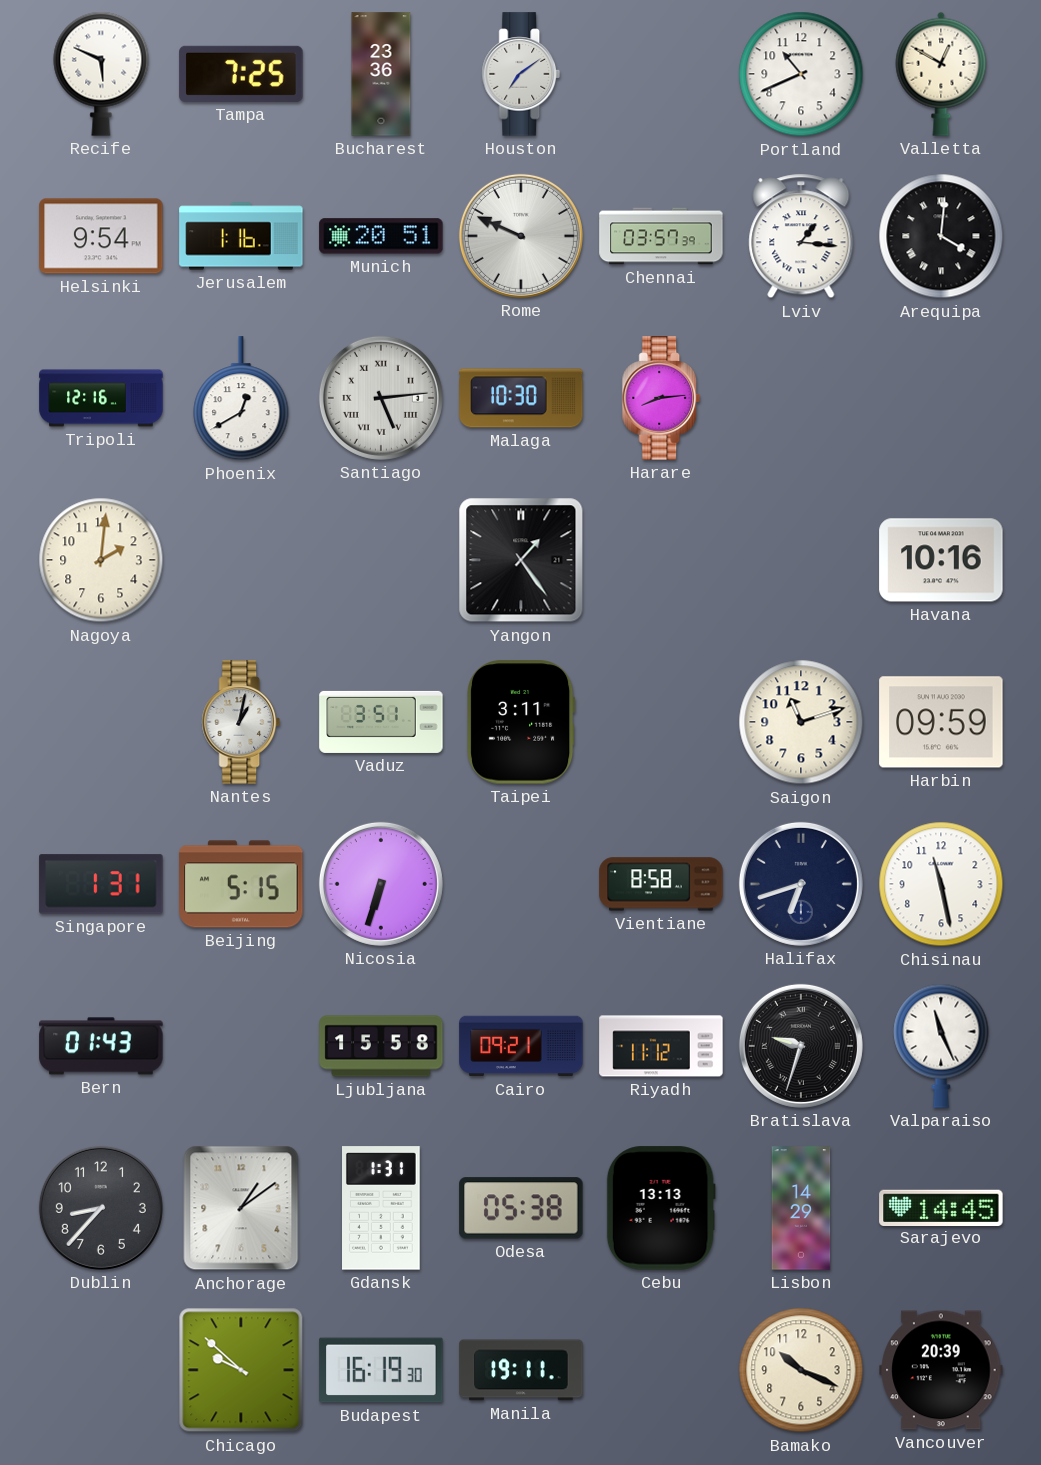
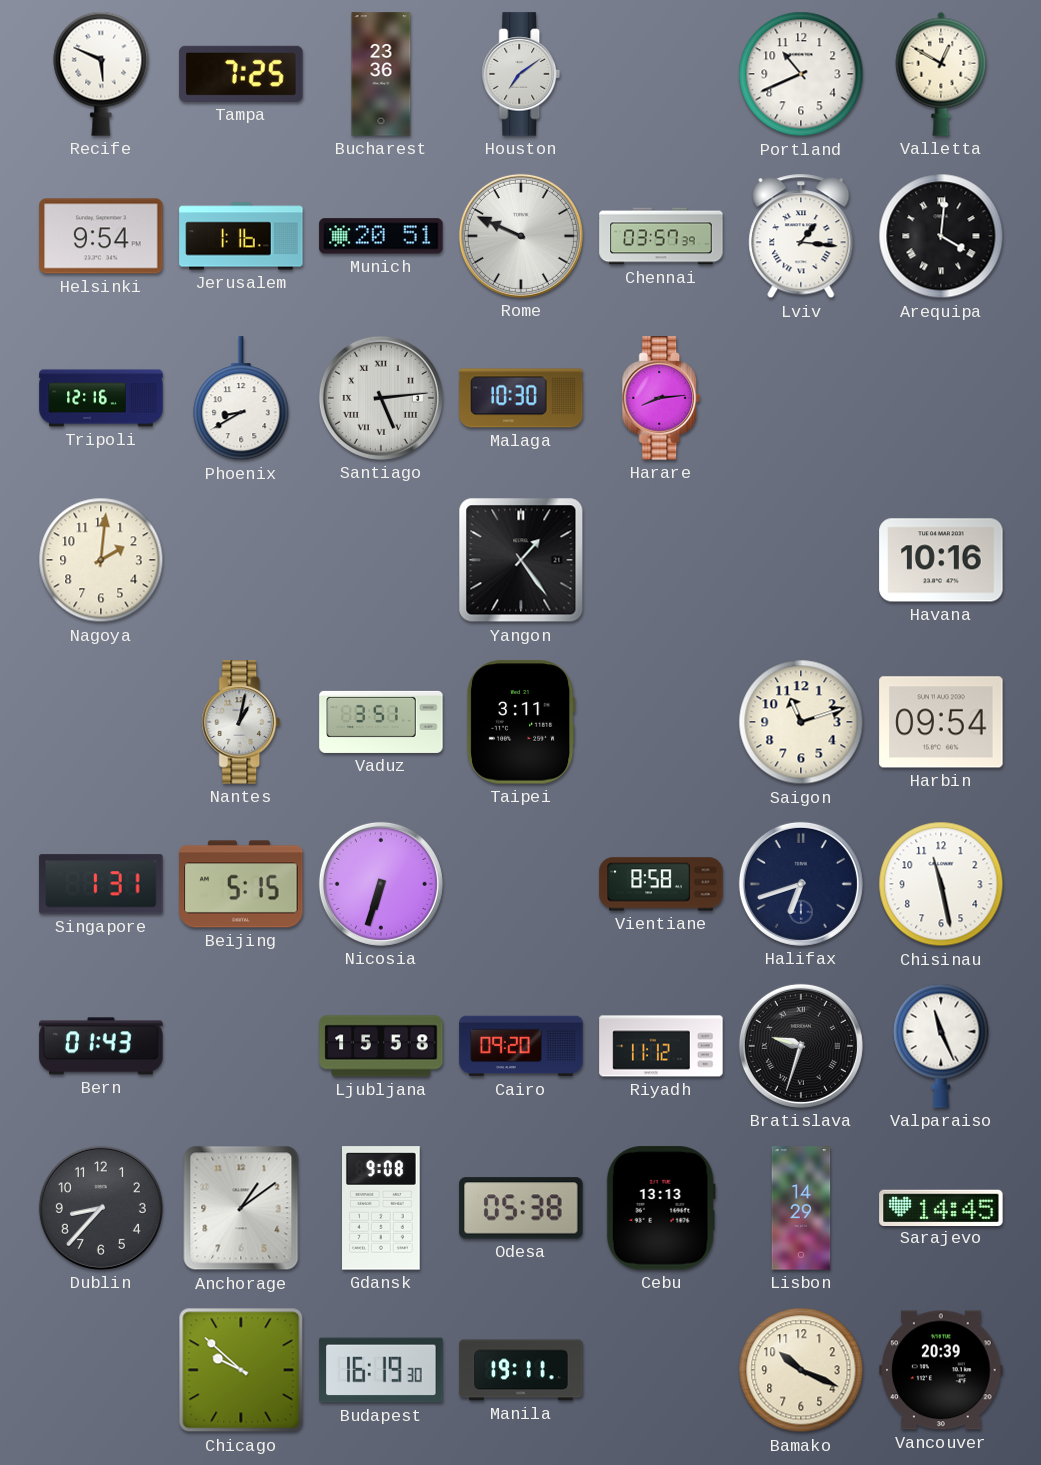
Phoenix: 12:40 -> 8:40
Harbin: 09:59 -> 09:54
Cairo: 09:21 -> 09:20
Gdansk: 1:31 -> 9:08
